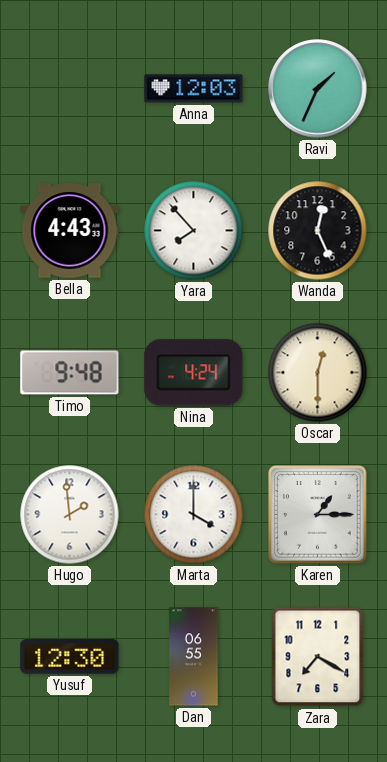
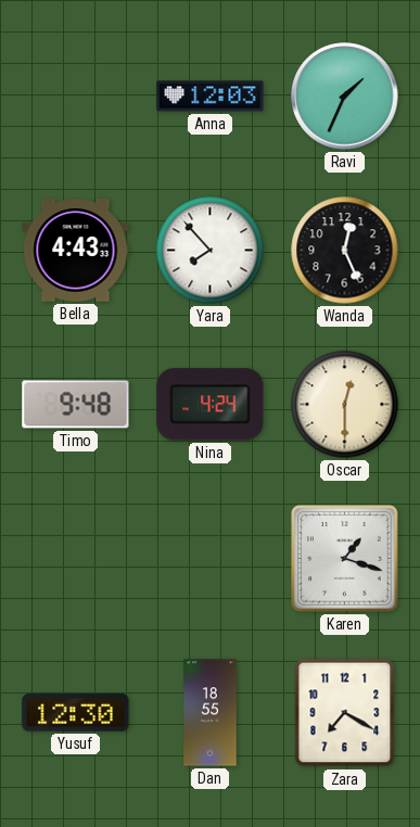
Hugo: 1:59 -> none
Marta: 4:00 -> none
Karen: 1:15 -> 1:18
Dan: 06:55 -> 18:55
